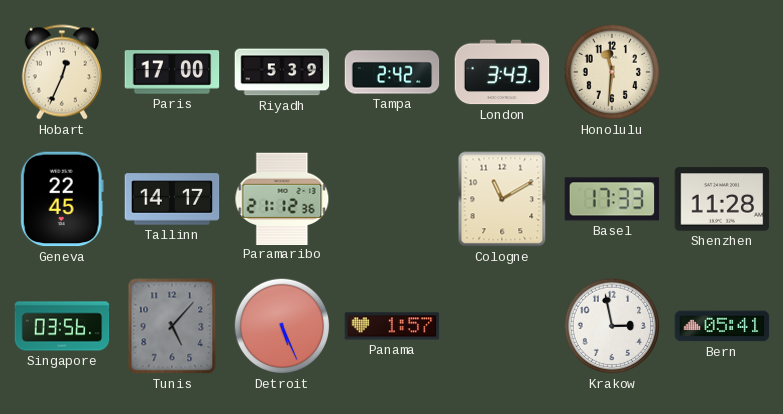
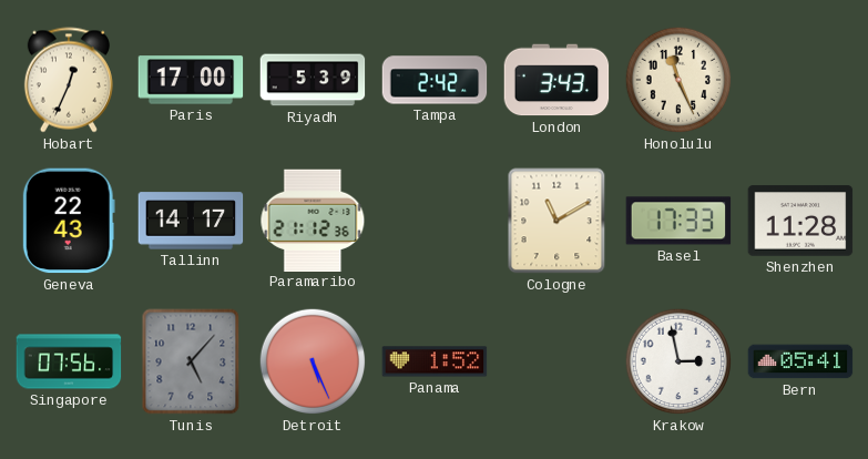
Honolulu: 11:31 -> 11:26
Geneva: 22:45 -> 22:43
Singapore: 03:56 -> 07:56
Panama: 1:57 -> 1:52
